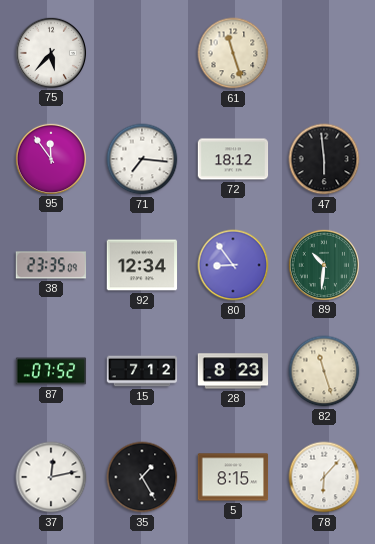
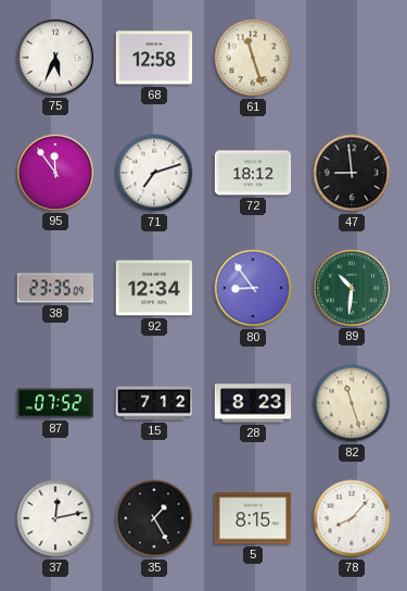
75: 5:37 -> 5:34
68: none -> 12:58
71: 7:16 -> 7:12
47: 5:59 -> 8:59
78: 6:07 -> 8:07
